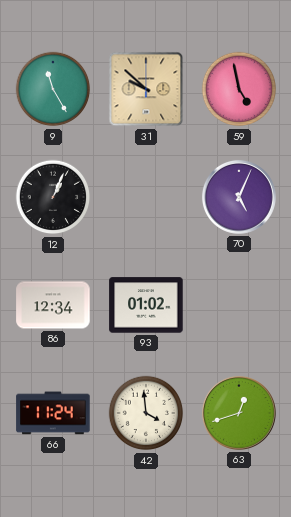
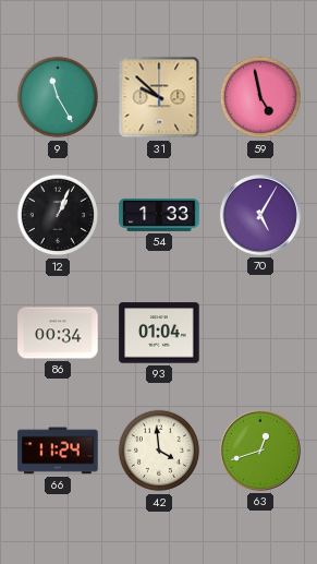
54: none -> 1:33
70: 5:04 -> 5:05
86: 12:34 -> 00:34
93: 01:02 -> 01:04
